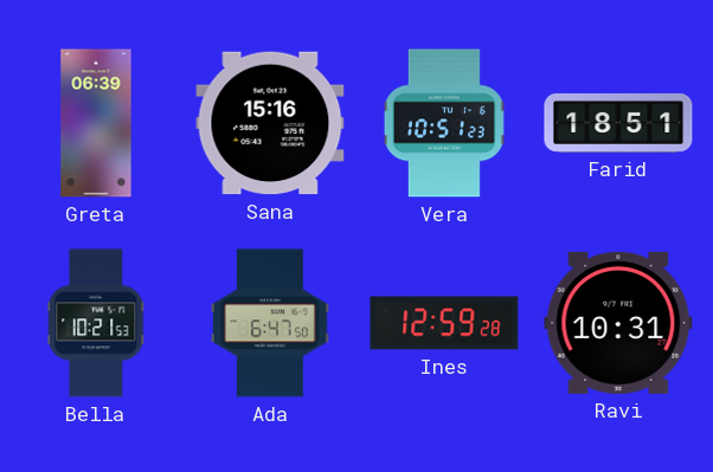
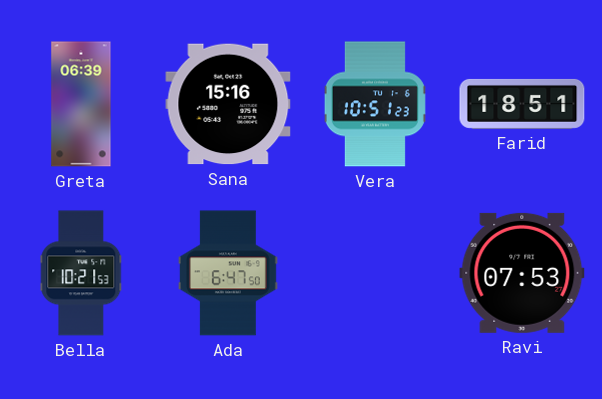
Ines: 12:59 -> none
Ravi: 10:31 -> 07:53
